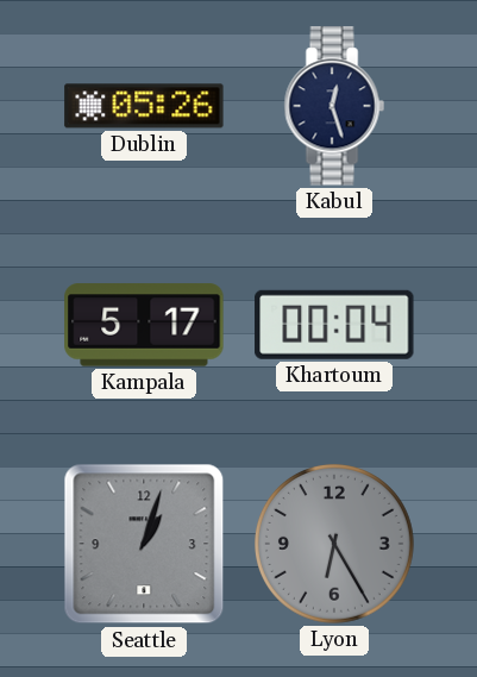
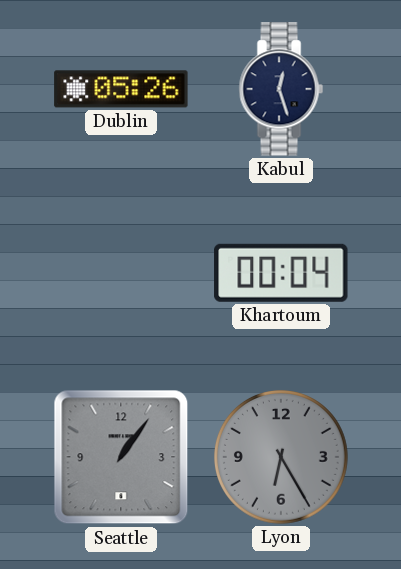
Kampala: 5:17 -> none
Seattle: 1:03 -> 1:06
